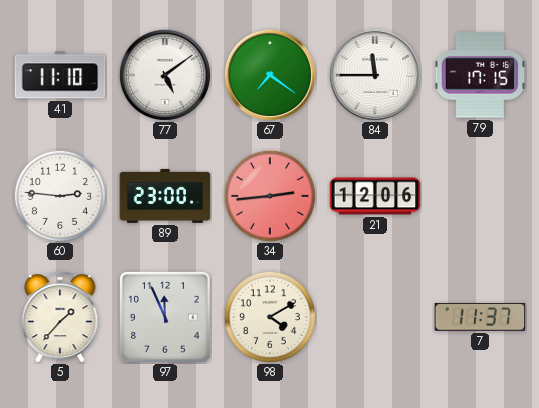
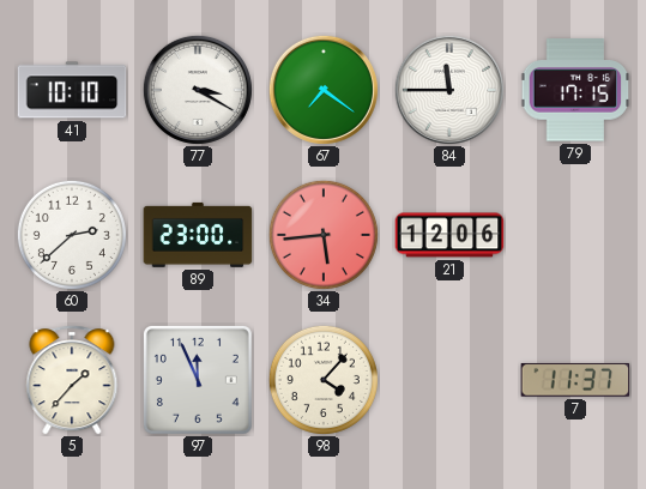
41: 11:10 -> 10:10
77: 5:09 -> 3:20
60: 2:46 -> 2:38
34: 2:44 -> 5:44
98: 4:10 -> 4:07
